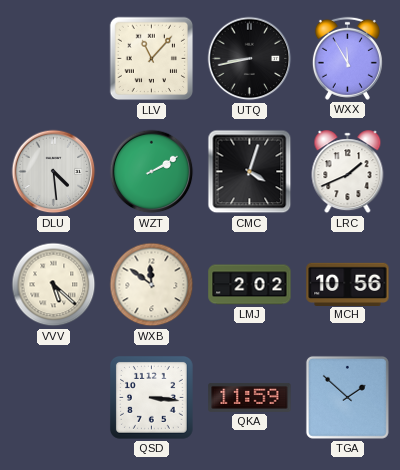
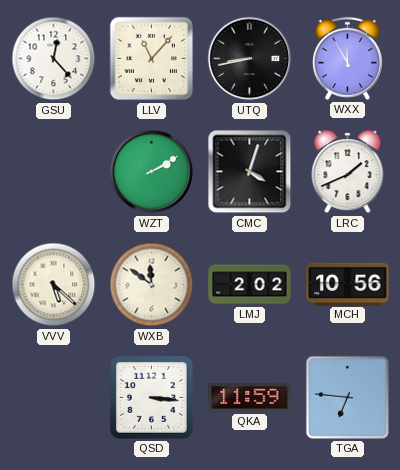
GSU: none -> 12:23
DLU: 4:29 -> none
TGA: 1:52 -> 6:46
